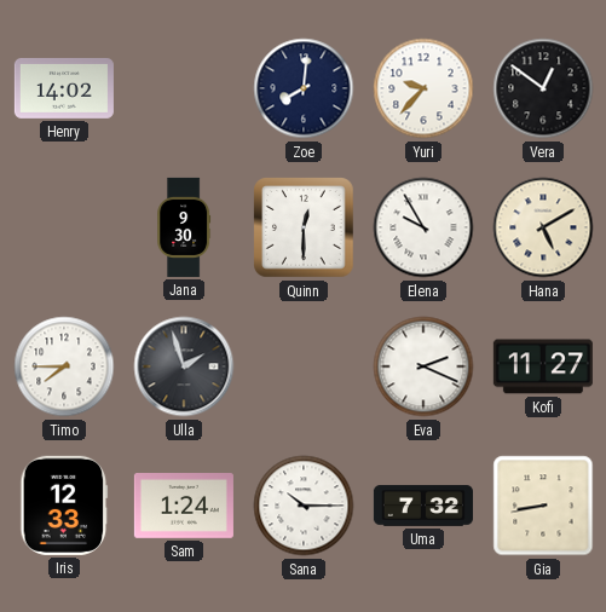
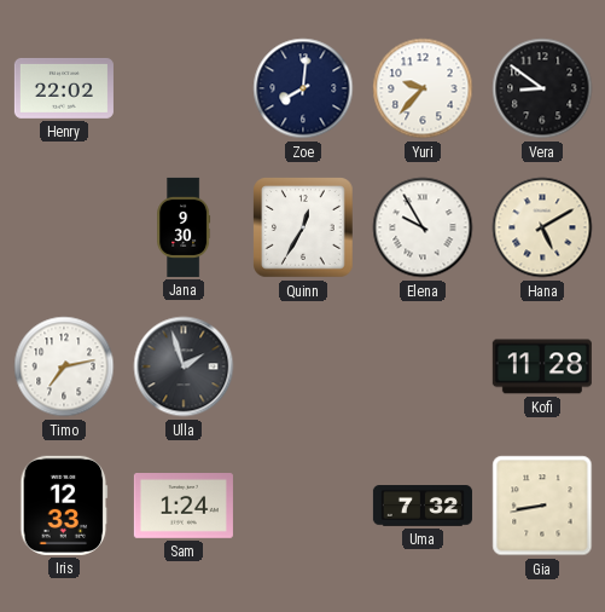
Henry: 14:02 -> 22:02
Vera: 12:51 -> 8:51
Quinn: 12:30 -> 12:35
Timo: 7:45 -> 7:13
Eva: 2:19 -> none
Kofi: 11:27 -> 11:28
Sana: 10:15 -> none
